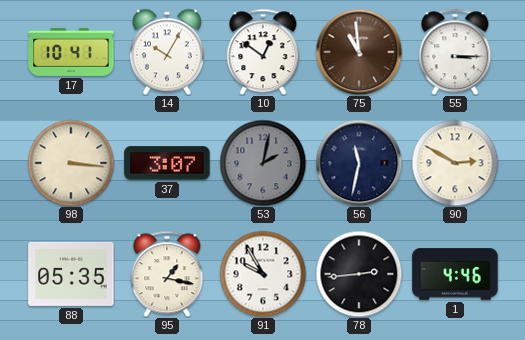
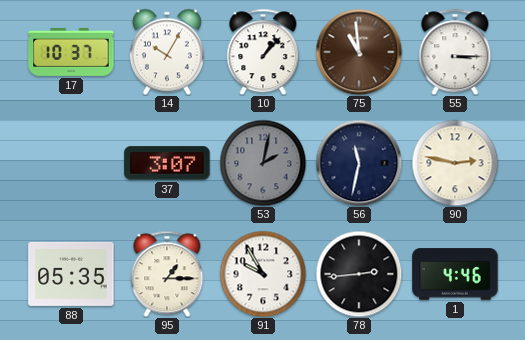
17: 10:41 -> 10:37
10: 12:51 -> 1:07
98: 3:16 -> none
90: 2:50 -> 2:47
95: 1:17 -> 1:15
